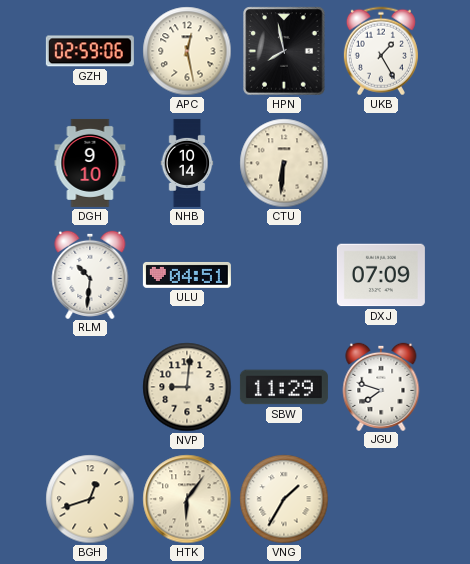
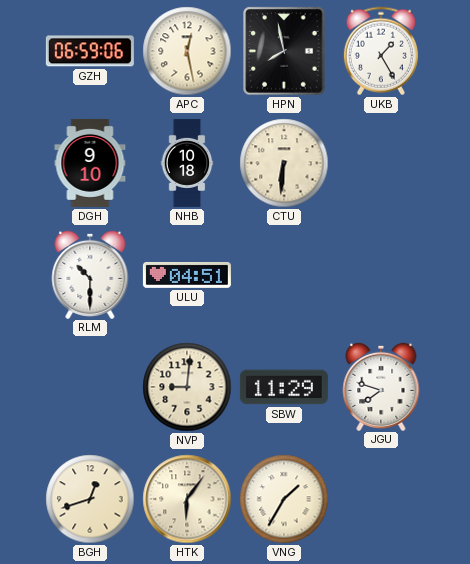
GZH: 02:59 -> 06:59
NHB: 10:14 -> 10:18
RLM: 10:31 -> 10:30
DXJ: 07:09 -> none
